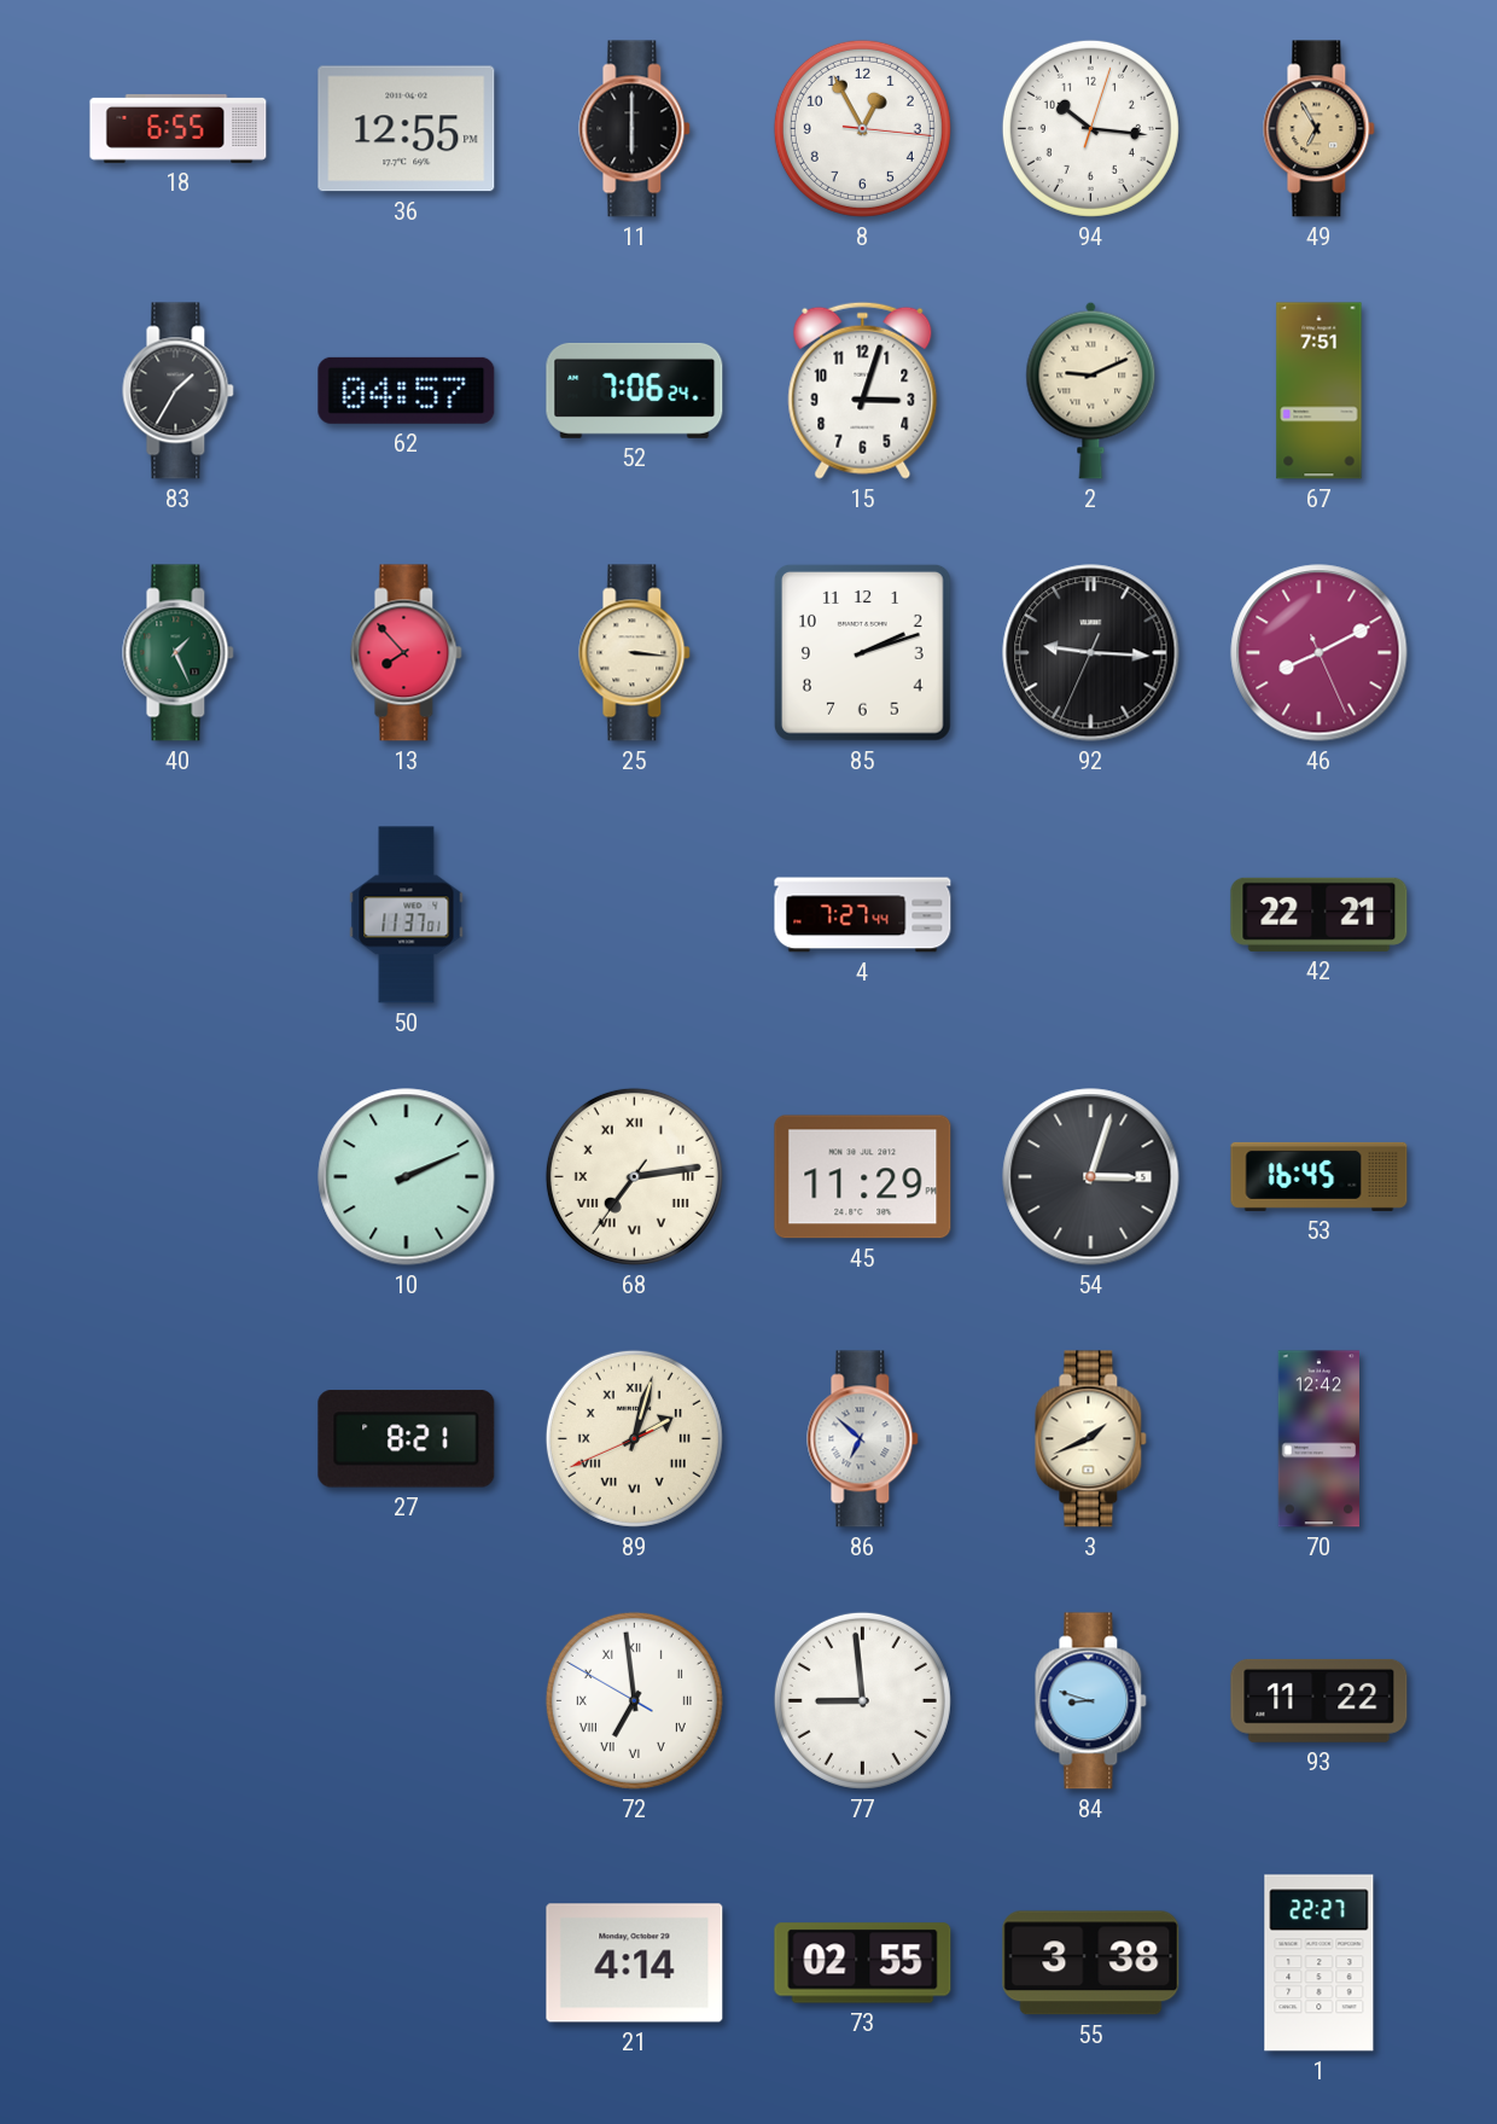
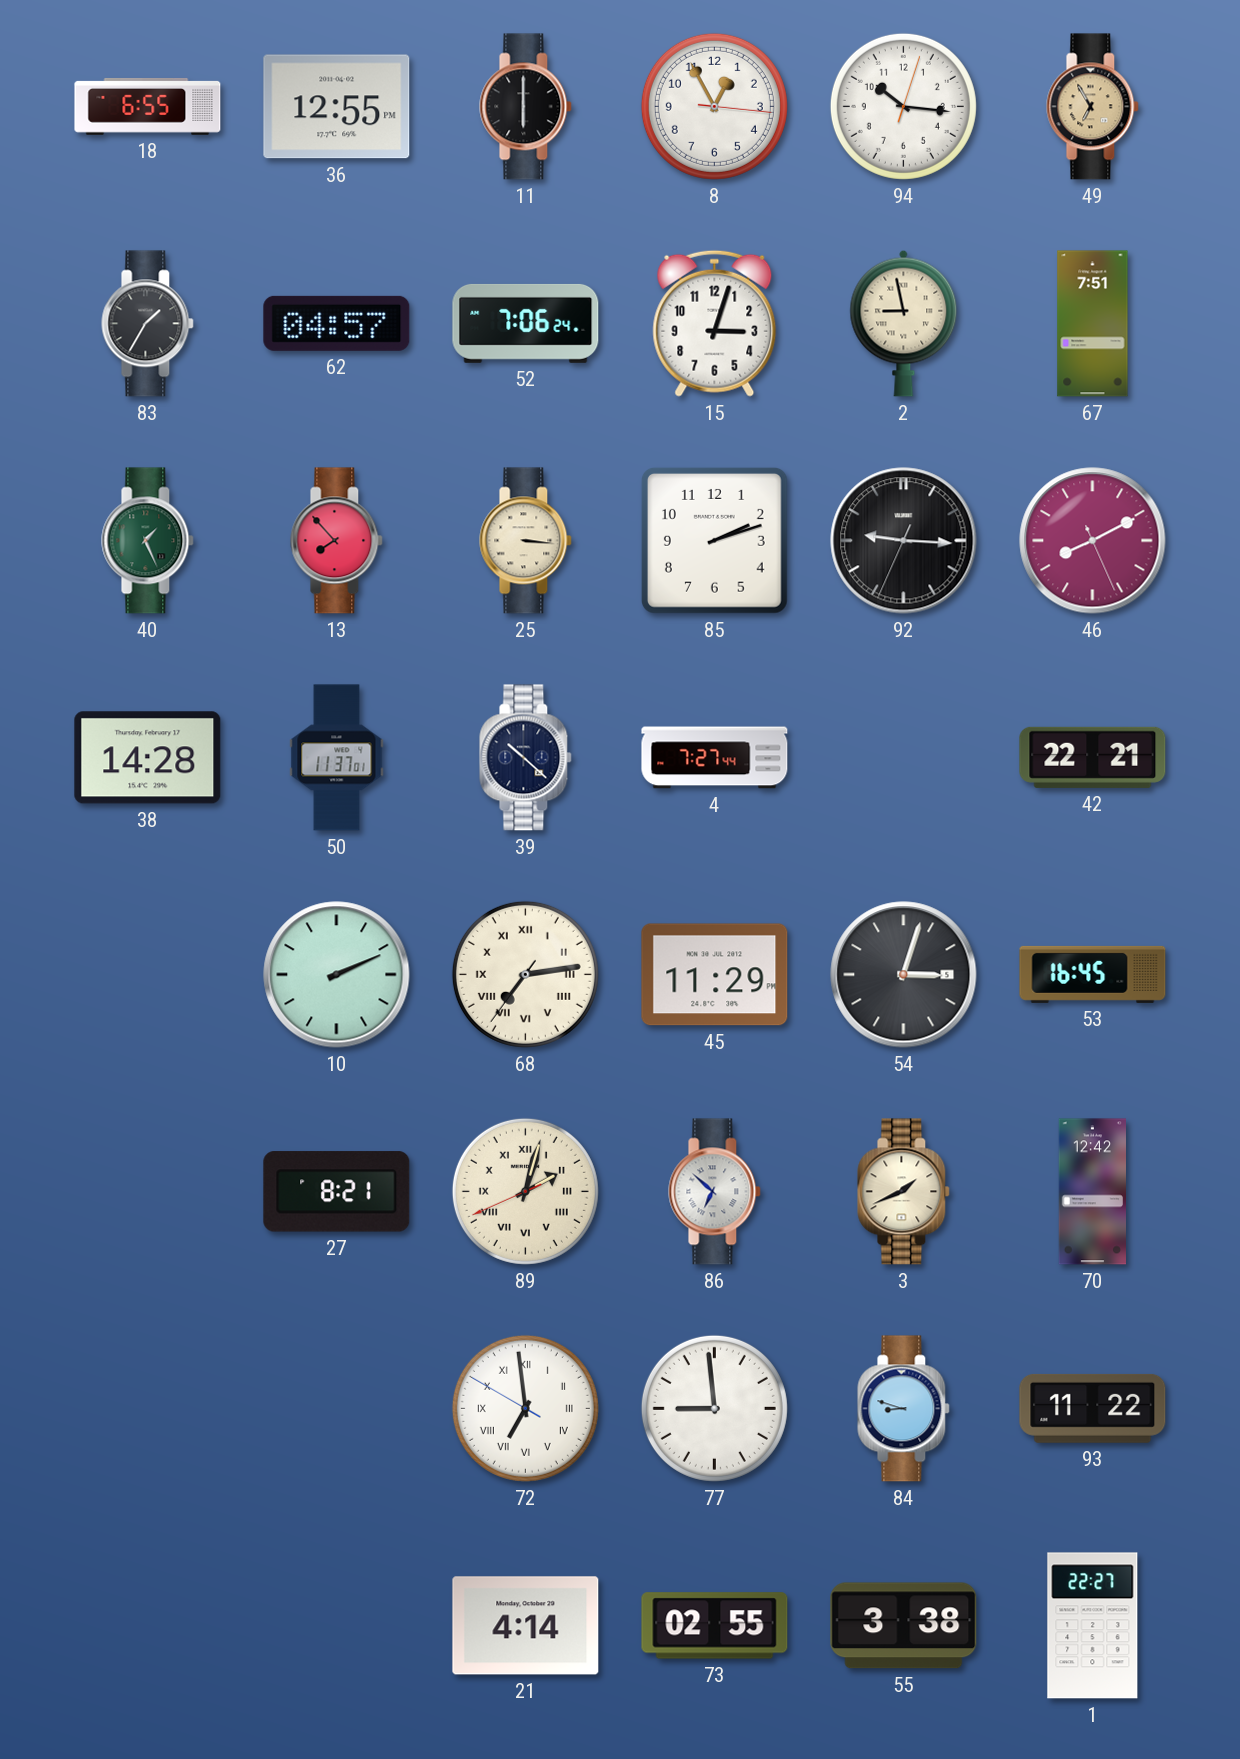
2: 9:11 -> 8:58
38: none -> 14:28
39: none -> 10:22
